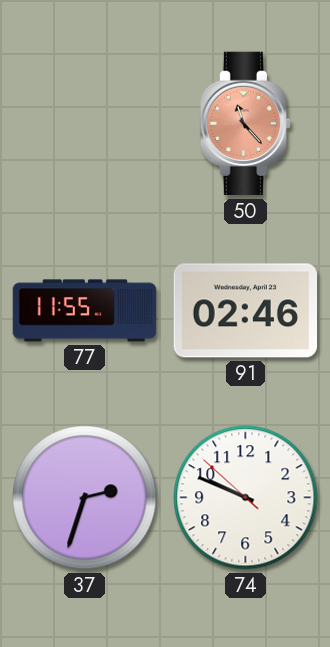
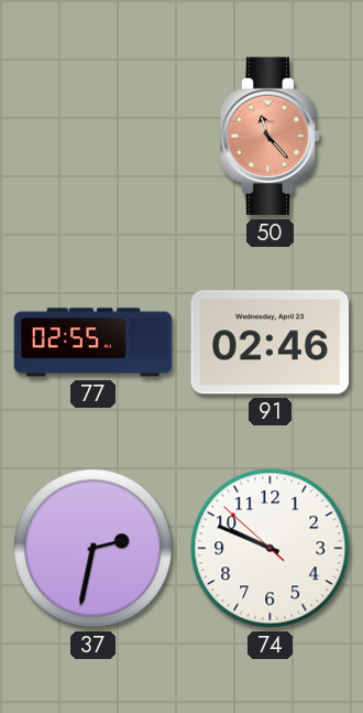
77: 11:55 -> 02:55
37: 2:33 -> 2:32
